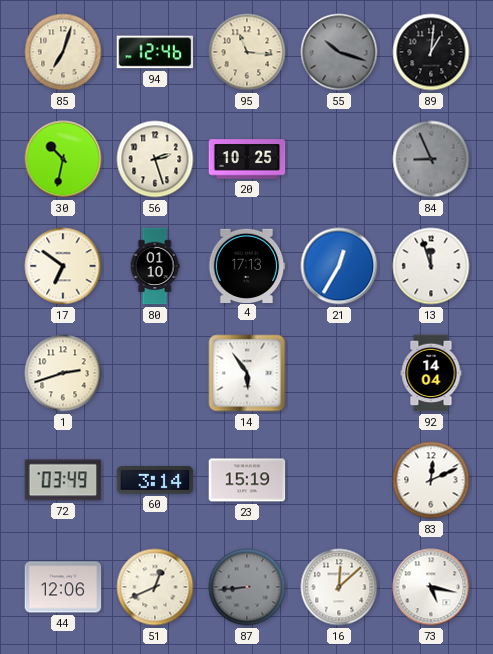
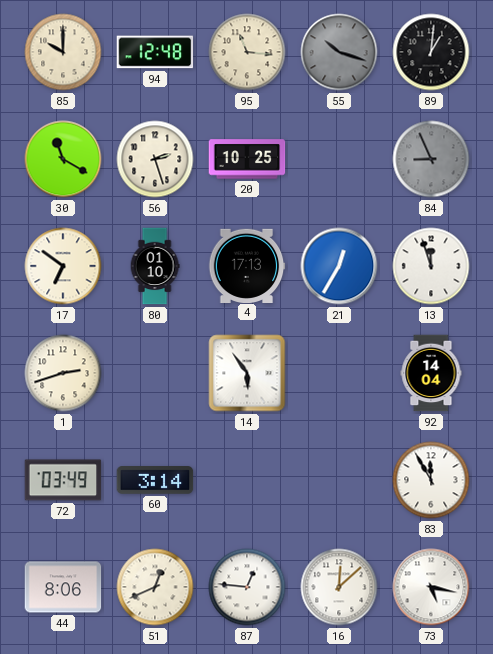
85: 7:03 -> 10:00
94: 12:46 -> 12:48
30: 10:32 -> 11:20
23: 15:19 -> none
83: 12:11 -> 11:55
44: 12:06 -> 8:06
87: 8:44 -> 12:46
87 dial: grey -> white
